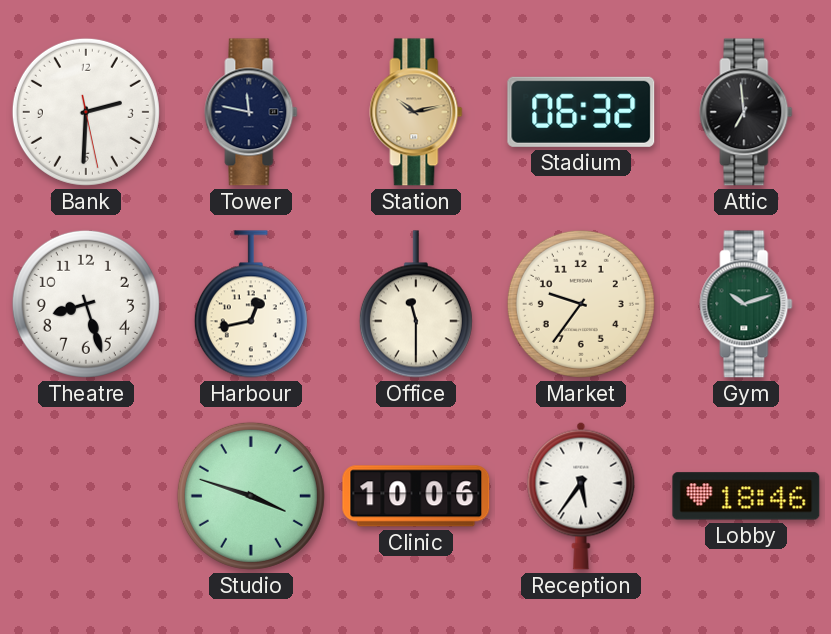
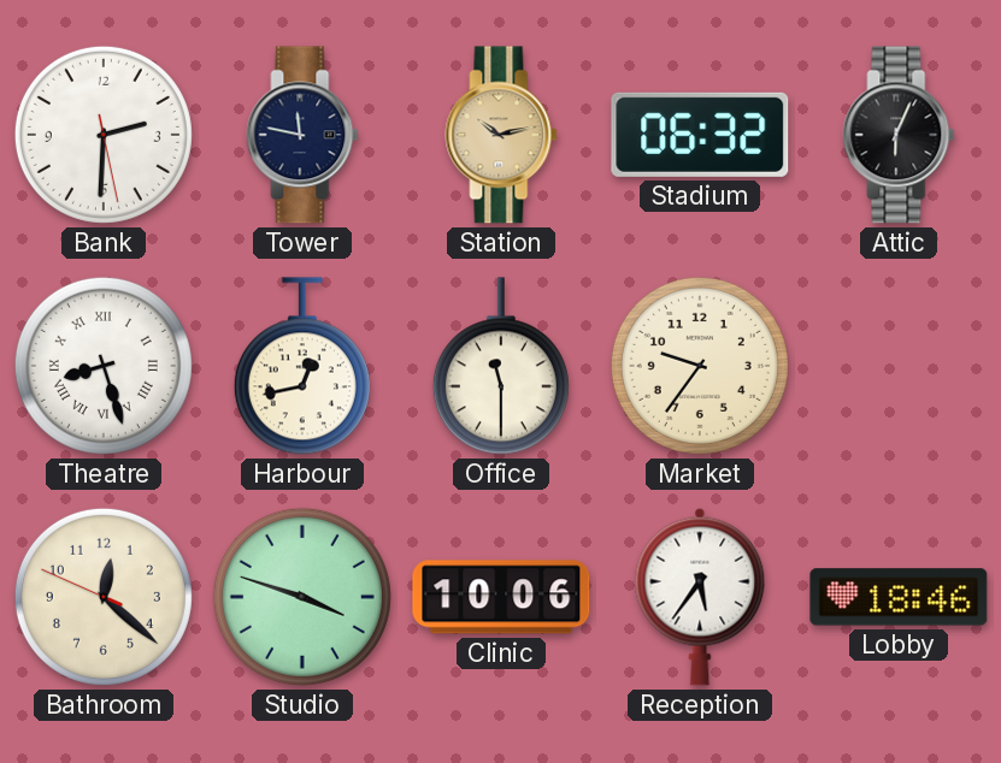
Attic: 6:59 -> 6:04
Theatre numerals: Arabic -> Roman
Gym: 10:12 -> none
Bathroom: none -> 12:21
